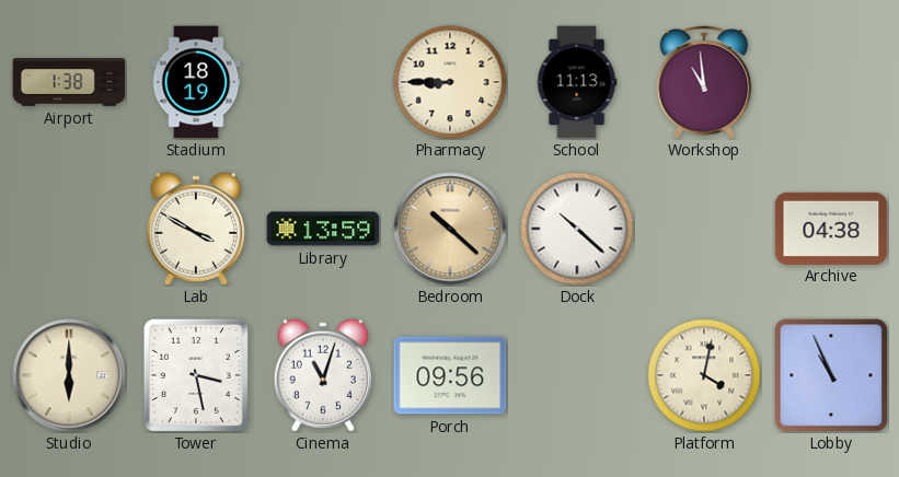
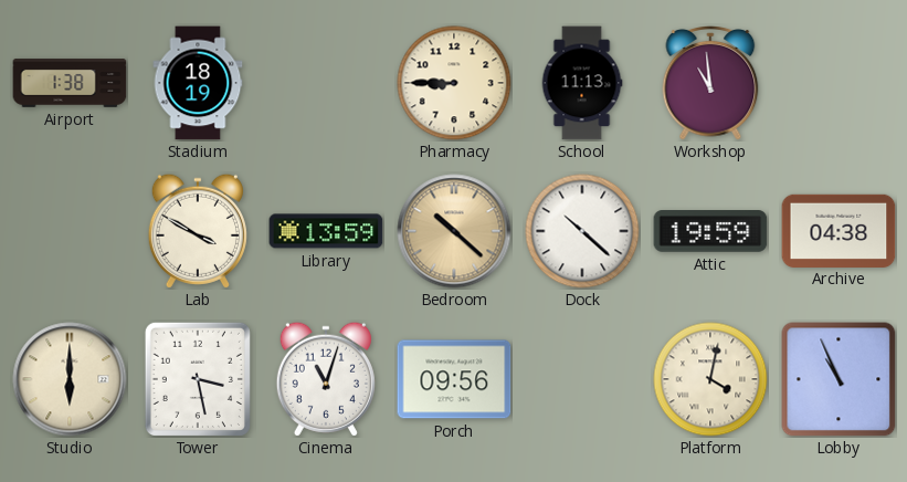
Attic: none -> 19:59
